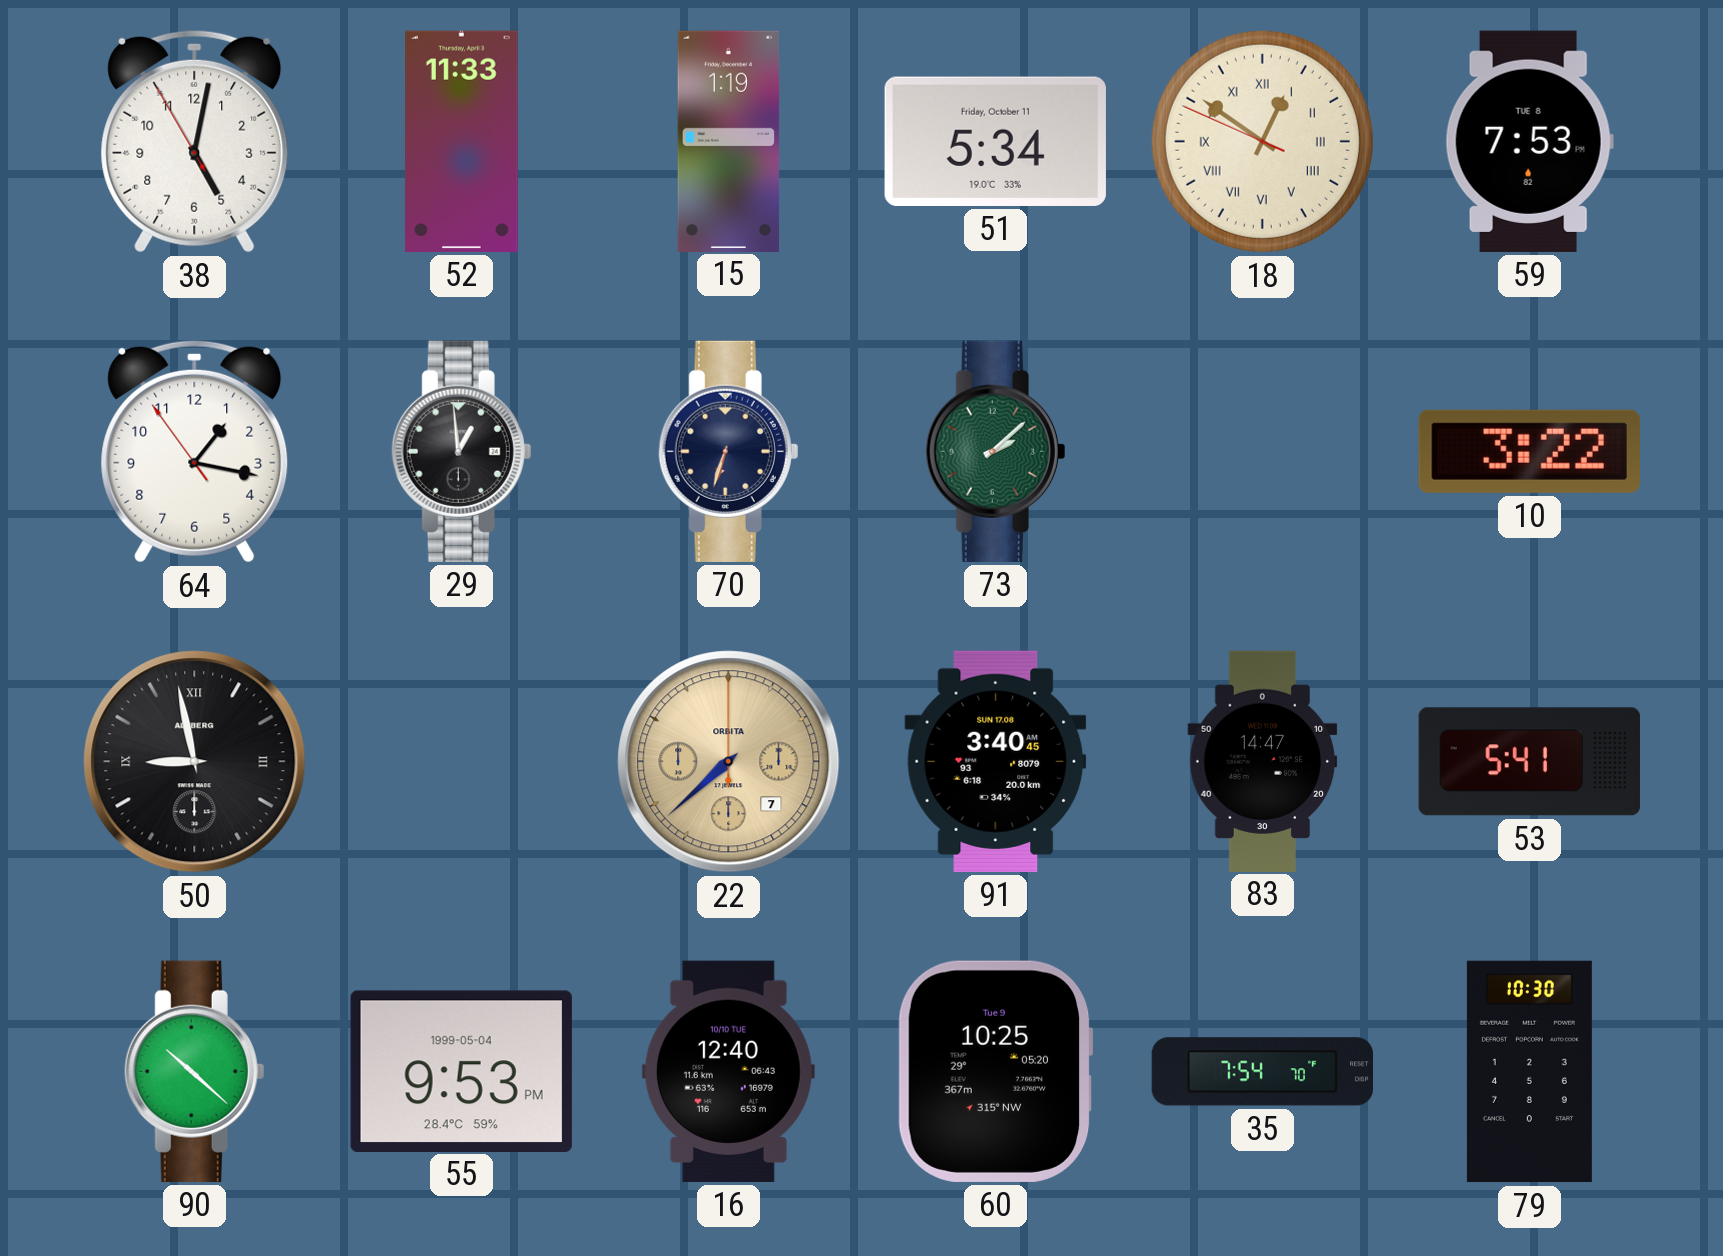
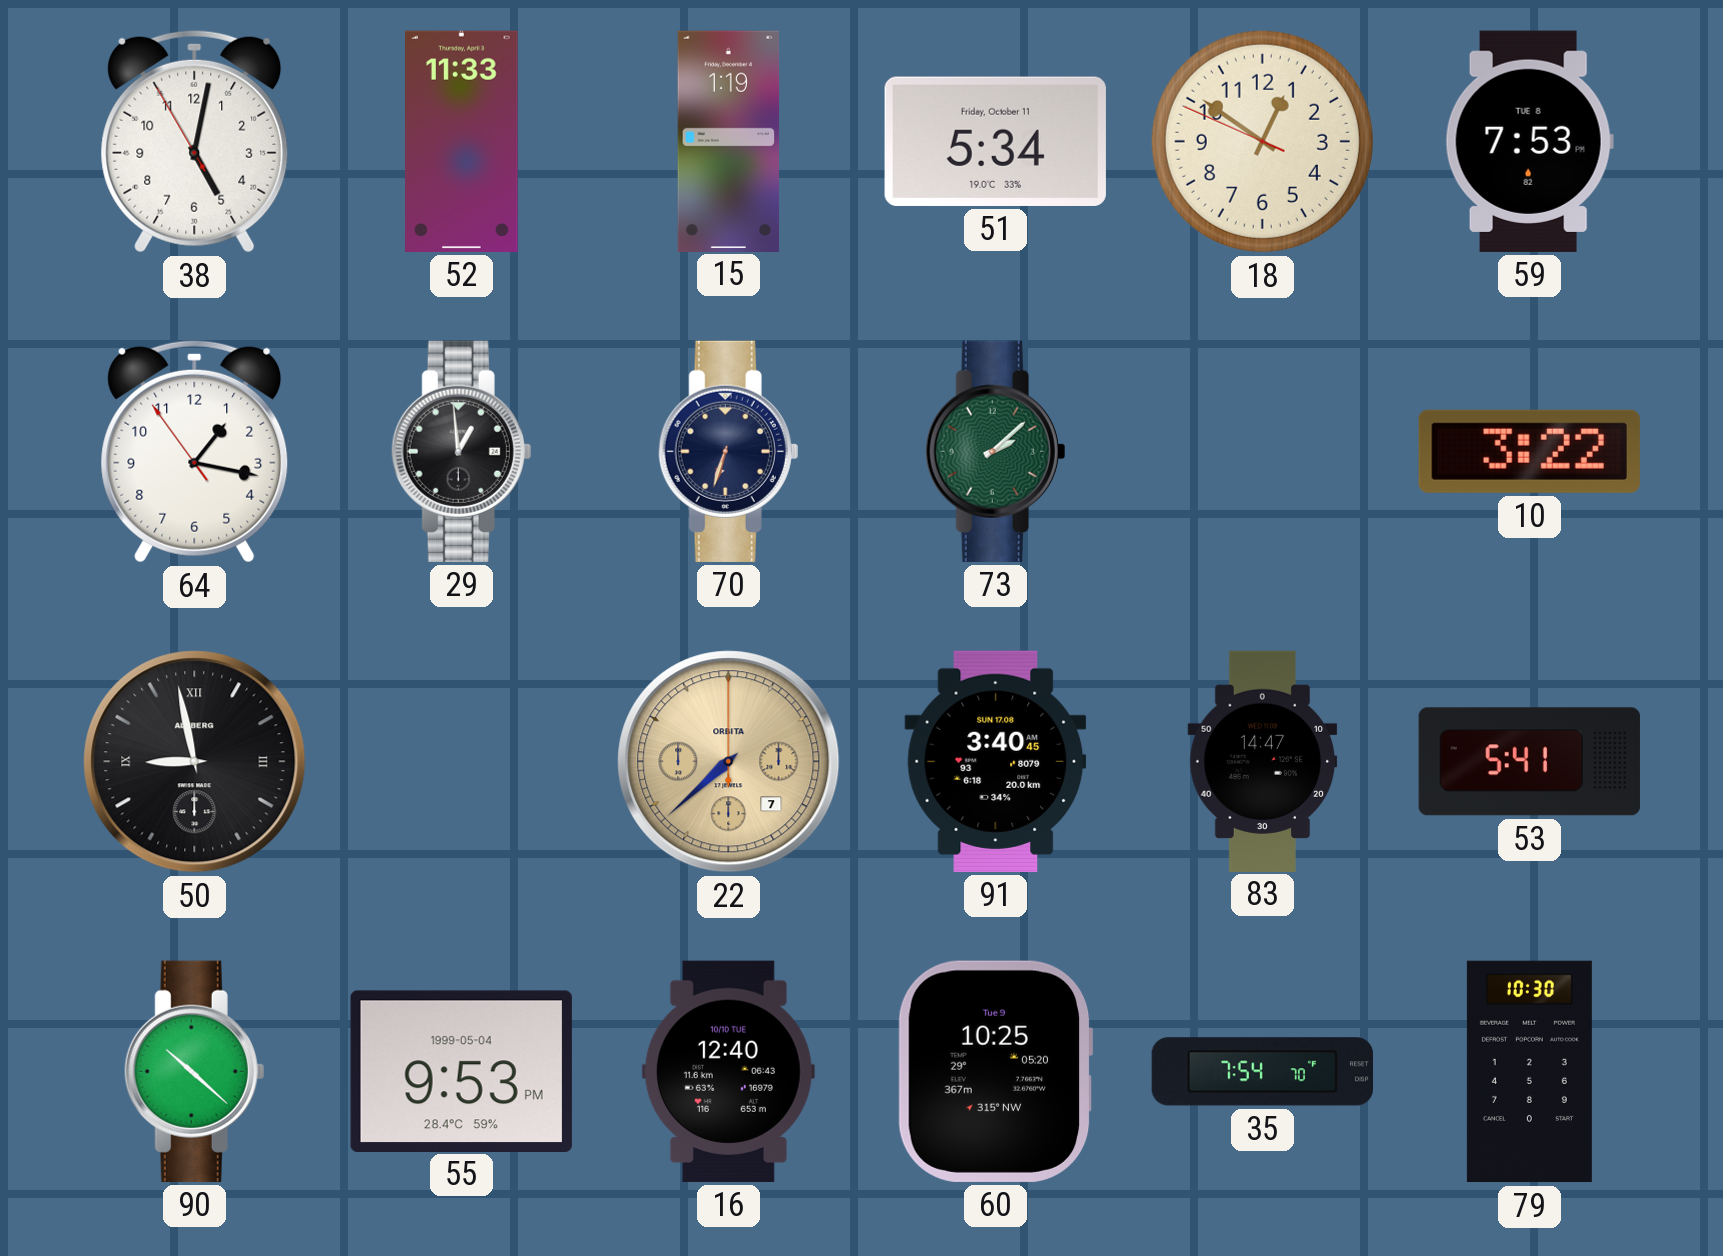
18 numerals: Roman -> Arabic
